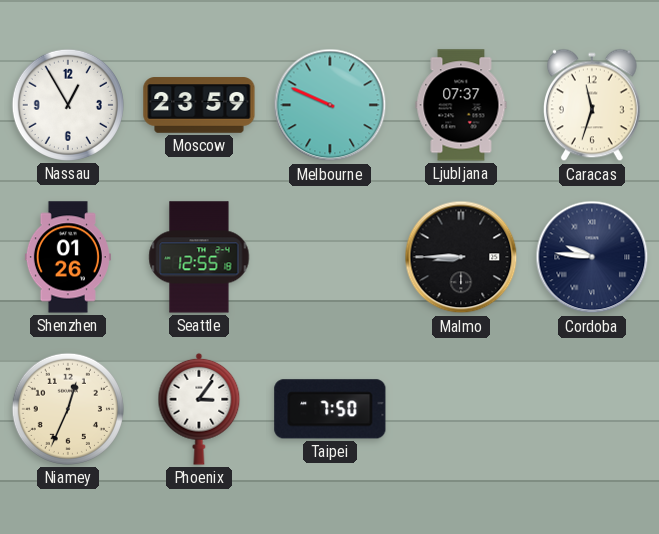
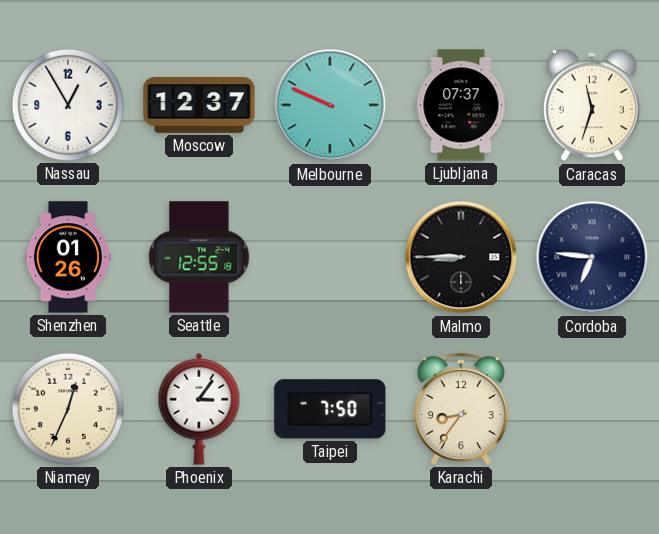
Moscow: 23:59 -> 12:37
Cordoba: 9:46 -> 6:46
Karachi: none -> 8:36
